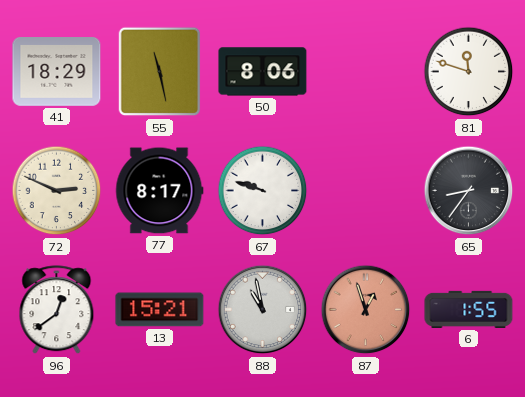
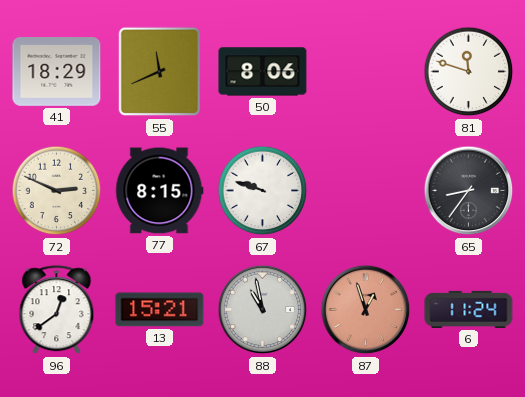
55: 11:28 -> 11:41
77: 8:17 -> 8:15
6: 1:55 -> 11:24
